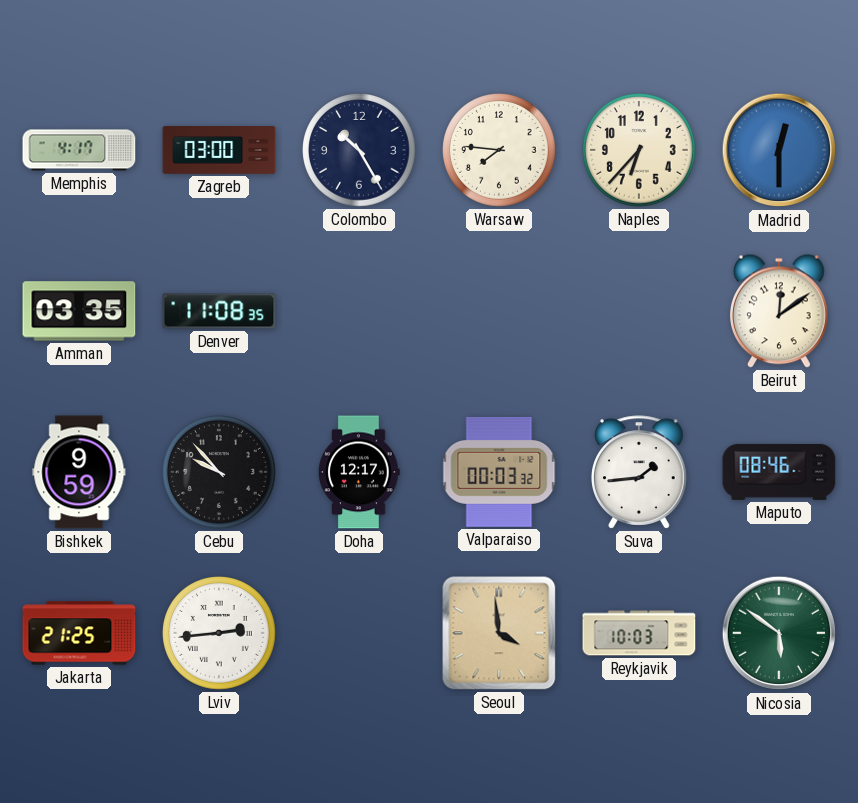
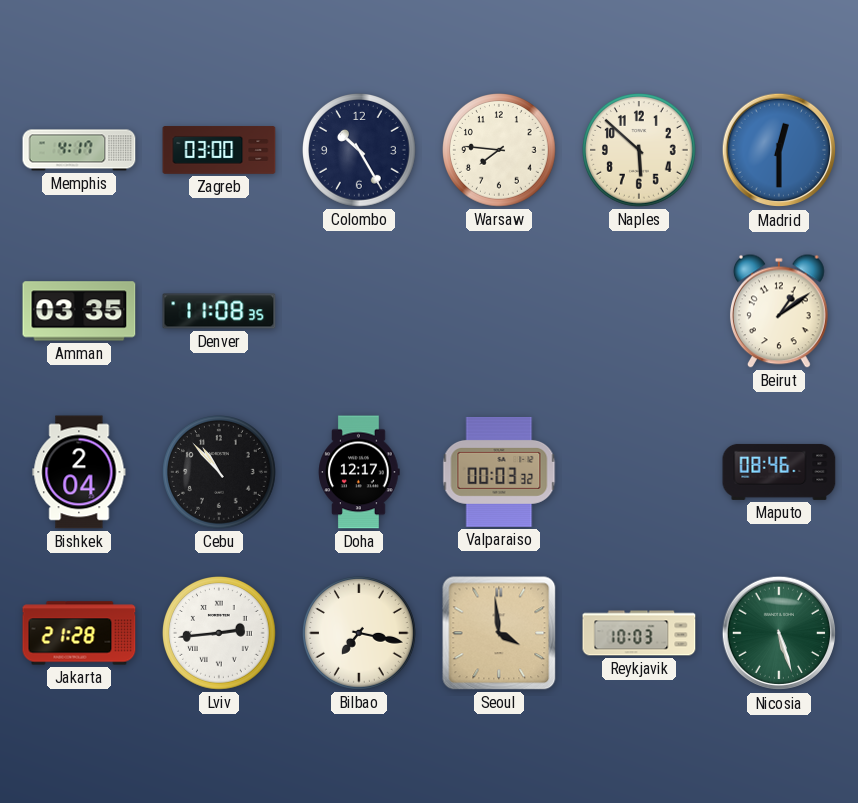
Naples: 6:37 -> 5:52
Beirut: 12:09 -> 1:09
Bishkek: 9:59 -> 2:04
Cebu: 9:53 -> 10:53
Suva: 1:44 -> none
Jakarta: 21:25 -> 21:28
Bilbao: none -> 7:17
Nicosia: 5:51 -> 5:27
